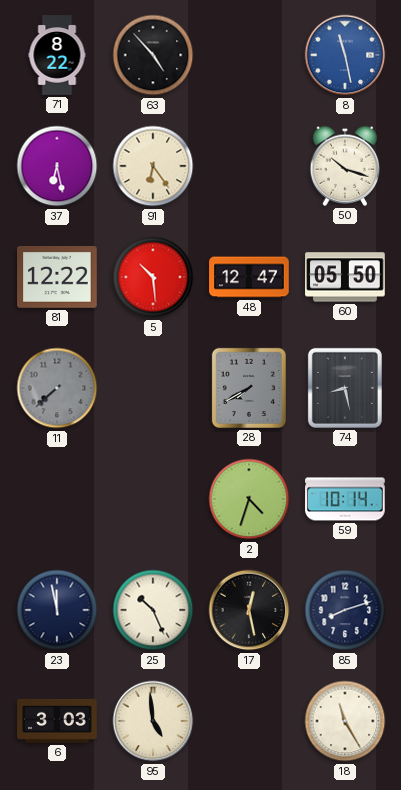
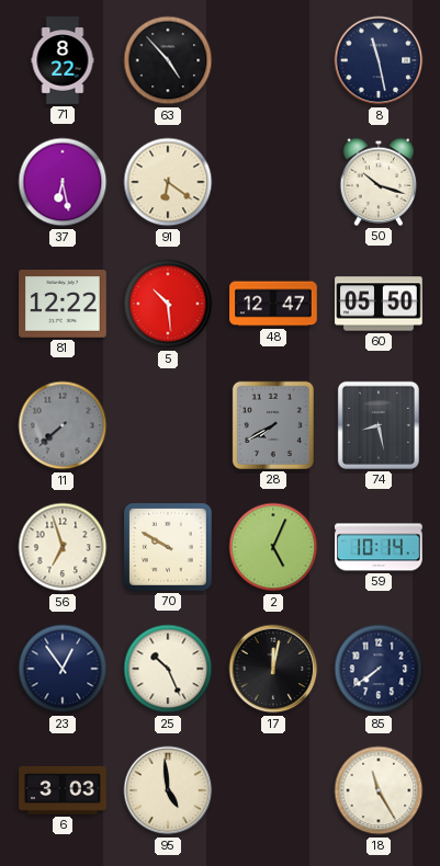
8 dial: blue -> navy
91: 6:24 -> 6:21
56: none -> 6:57
70: none -> 9:50
2: 4:33 -> 5:04
23: 11:58 -> 12:54
17: 12:28 -> 12:02
85: 8:12 -> 7:39
